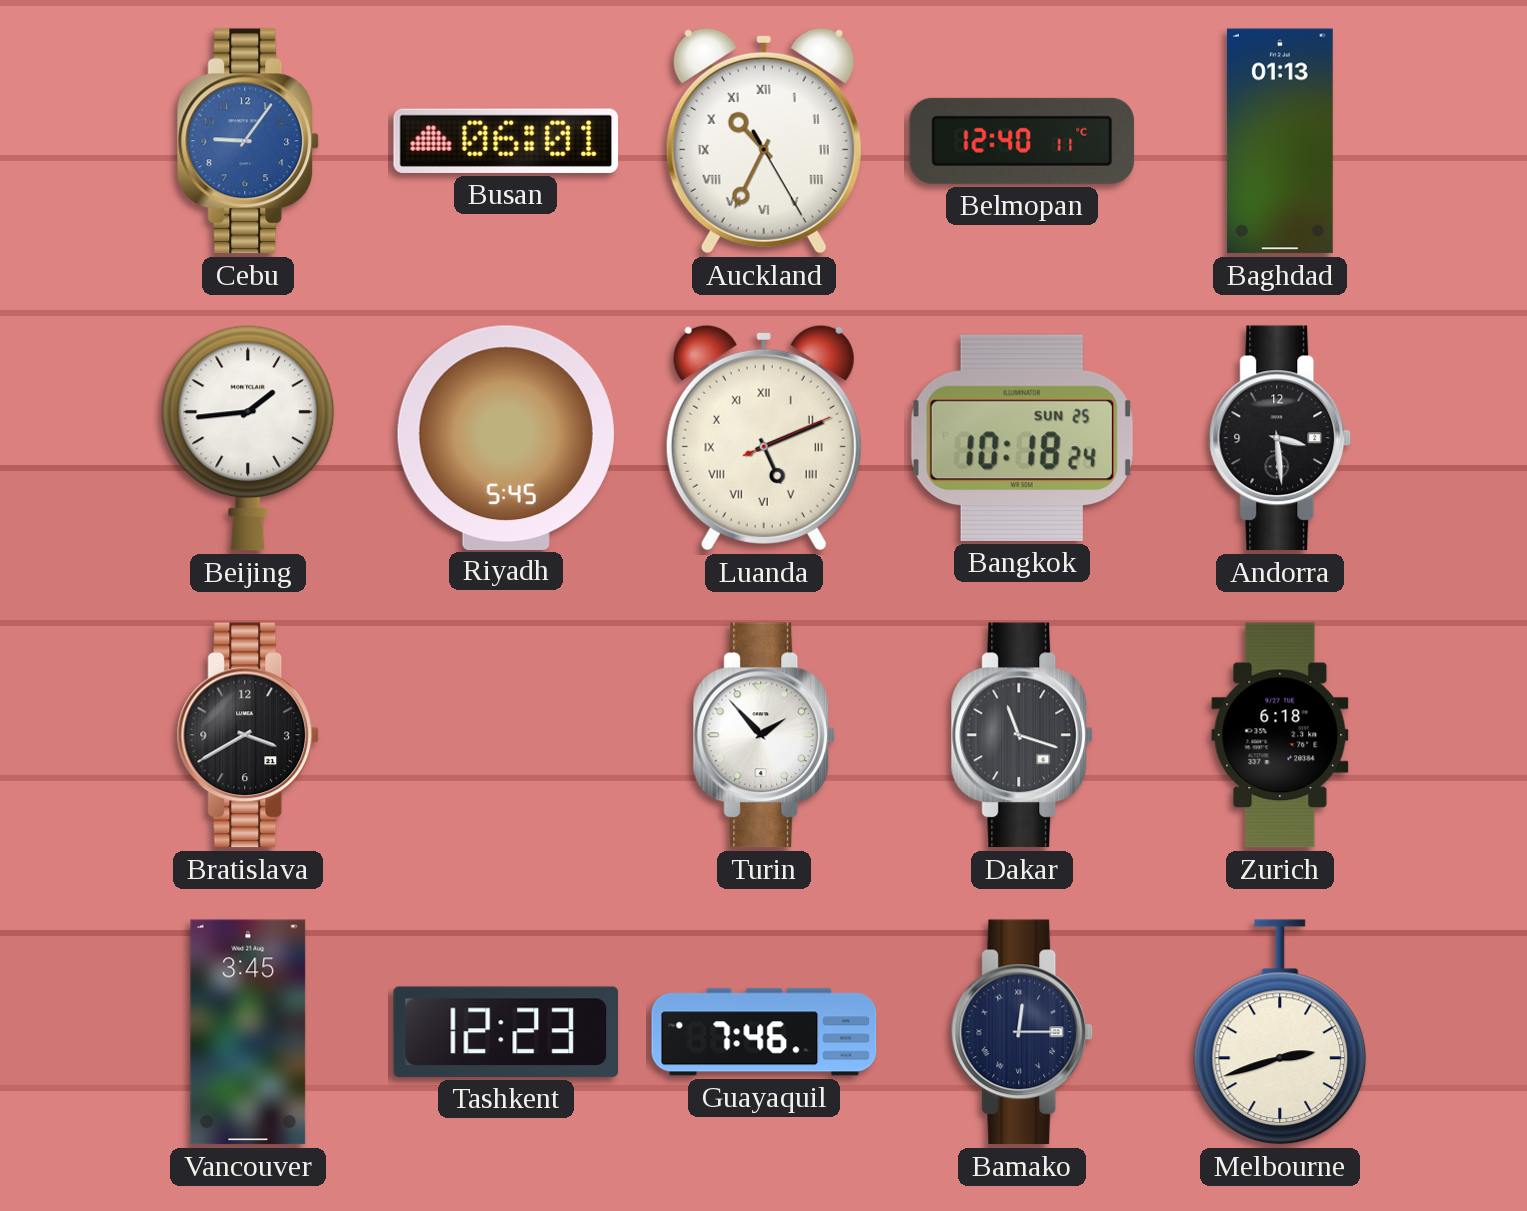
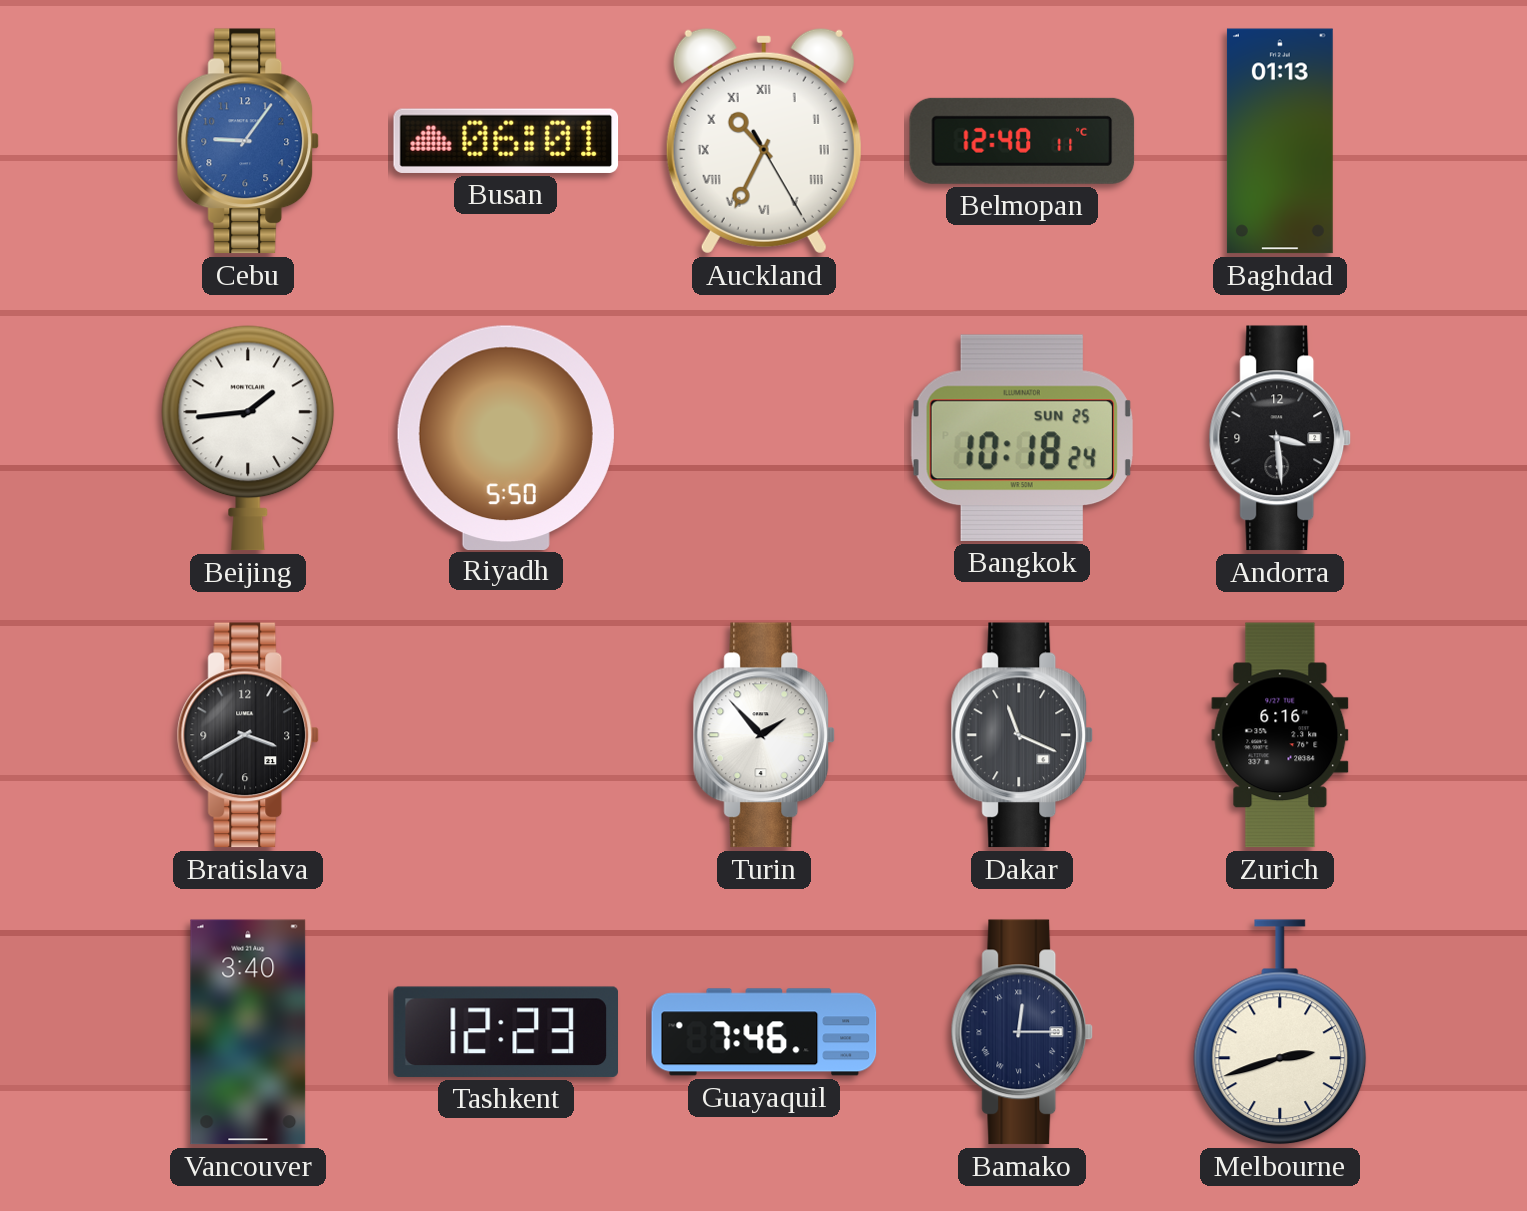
Riyadh: 5:45 -> 5:50
Luanda: 5:11 -> none
Dakar: 11:18 -> 11:19
Zurich: 6:18 -> 6:16
Vancouver: 3:45 -> 3:40
